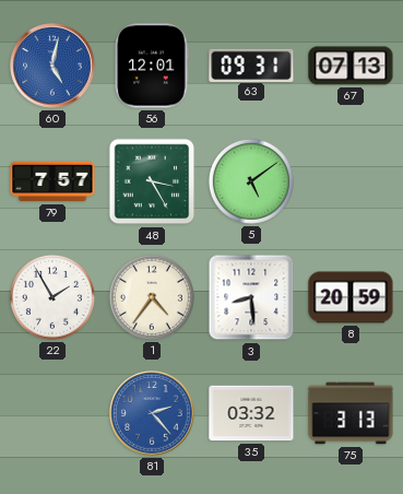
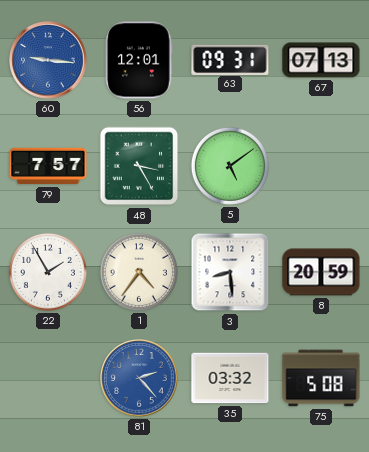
60: 5:02 -> 9:16
75: 3:13 -> 5:08
